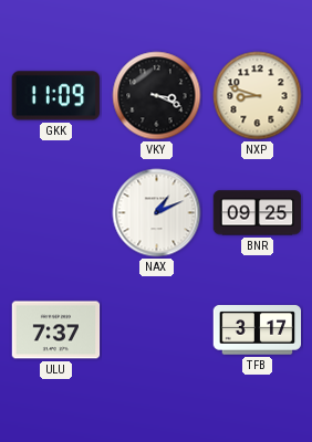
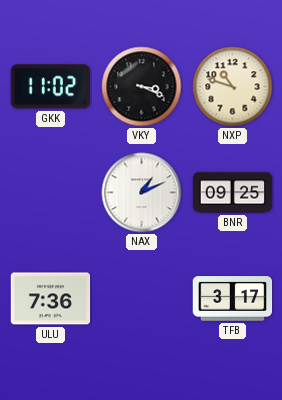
GKK: 11:09 -> 11:02
NXP: 8:48 -> 10:48
ULU: 7:37 -> 7:36
